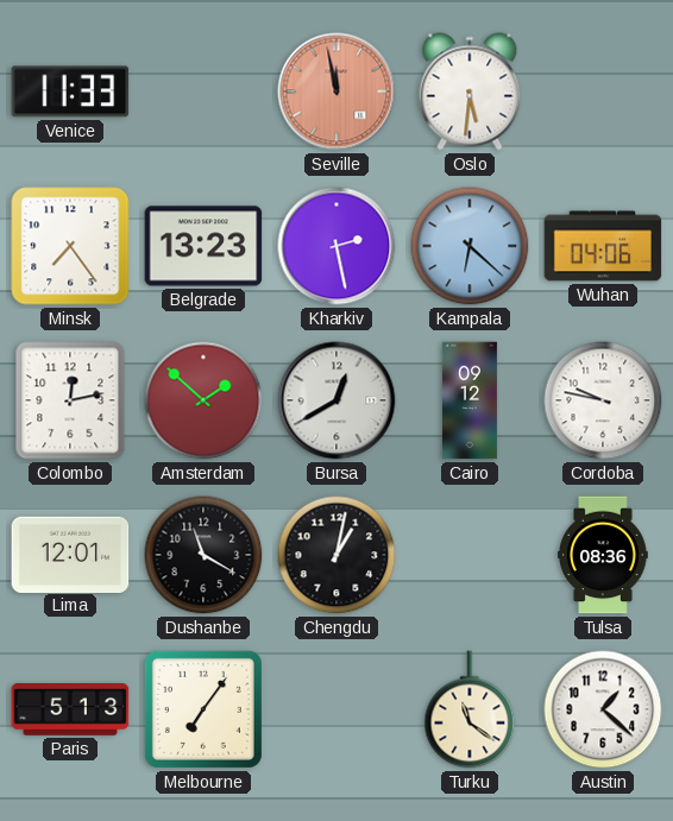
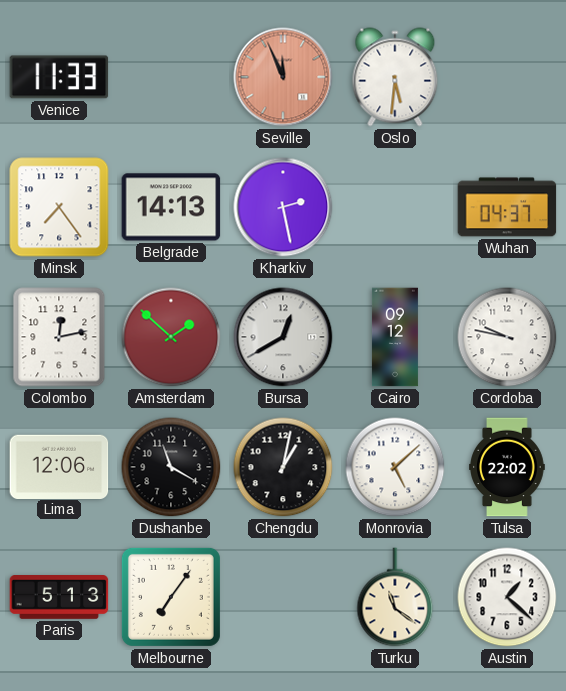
Seville: 11:58 -> 11:56
Belgrade: 13:23 -> 14:13
Kampala: 6:22 -> none
Wuhan: 04:06 -> 04:37
Lima: 12:01 -> 12:06
Monrovia: none -> 5:08
Tulsa: 08:36 -> 22:02
